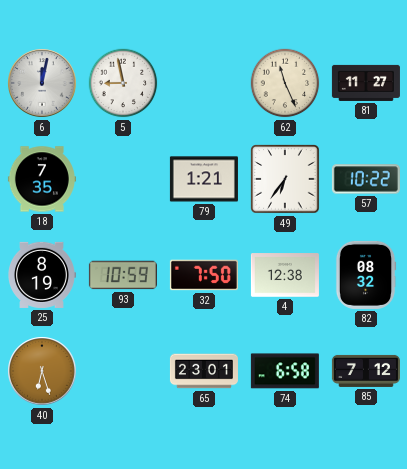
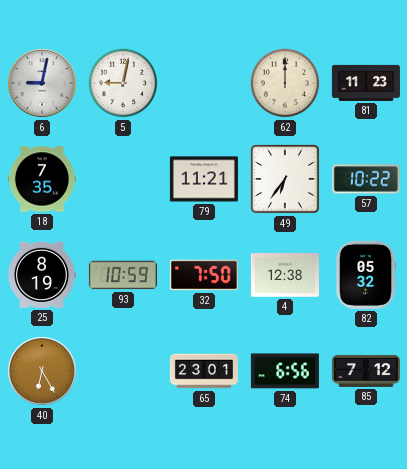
6: 12:02 -> 9:02
5: 8:58 -> 9:02
62: 11:26 -> 12:00
81: 11:27 -> 11:23
79: 1:21 -> 11:21
82: 08:32 -> 05:32
40: 6:27 -> 6:25
74: 6:58 -> 6:56
